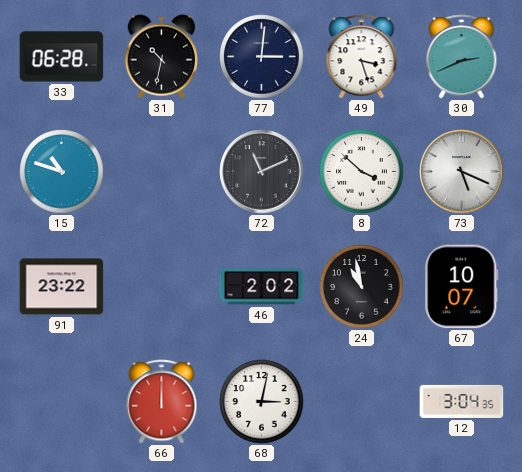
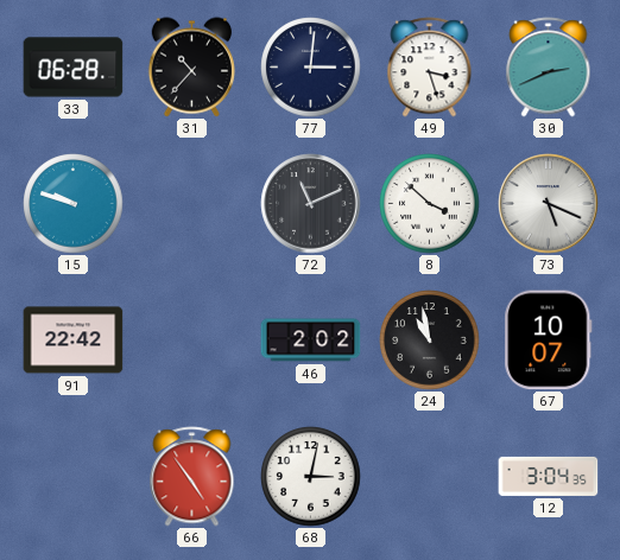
31: 10:32 -> 10:37
15: 10:48 -> 9:48
91: 23:22 -> 22:42
66: 12:00 -> 4:54
